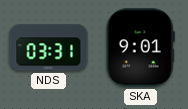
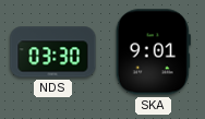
NDS: 03:31 -> 03:30
